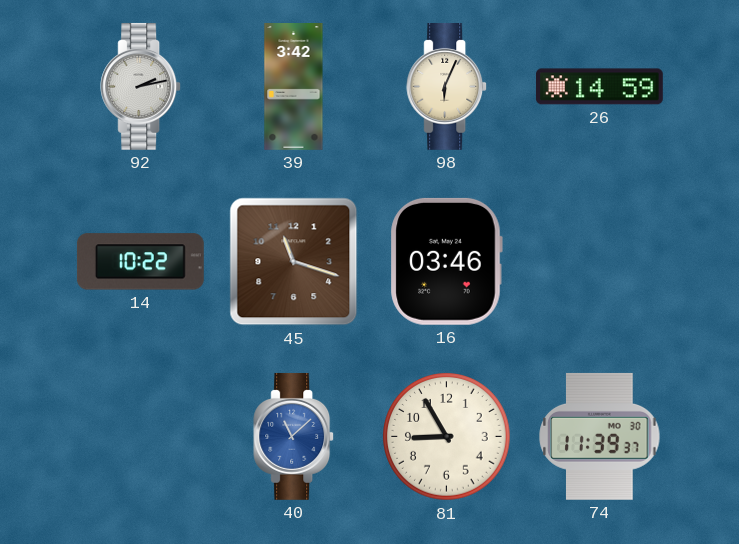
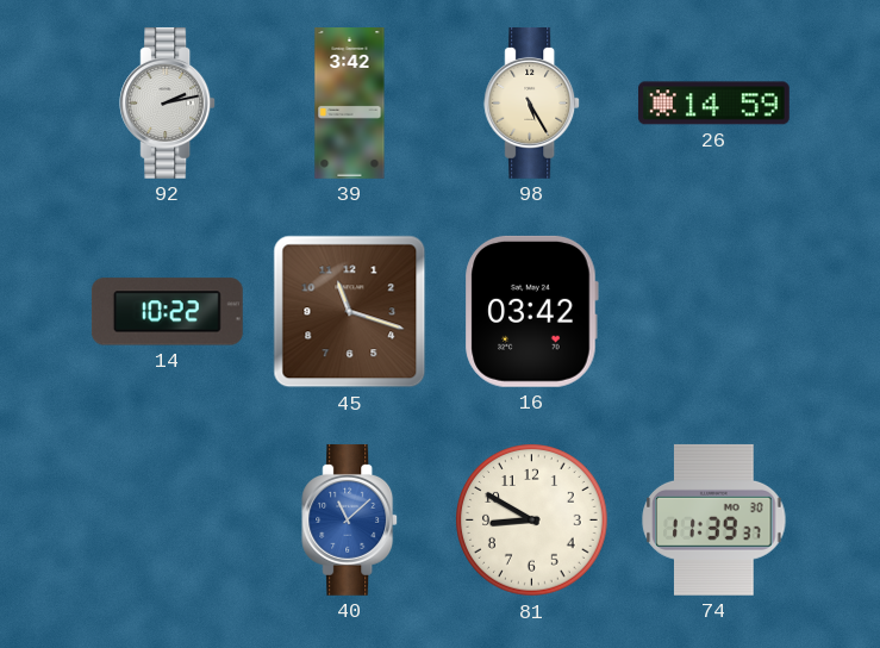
98: 6:04 -> 5:25
16: 03:46 -> 03:42
81: 8:55 -> 8:50
